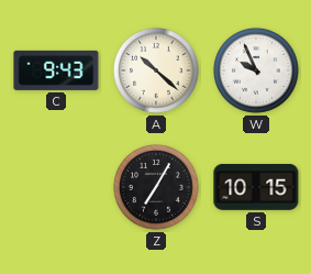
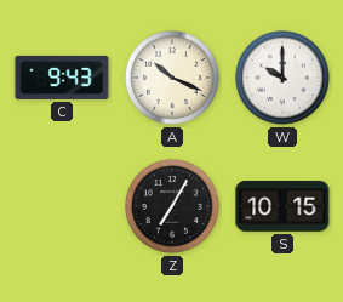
A: 10:22 -> 10:19
W: 9:56 -> 10:00
